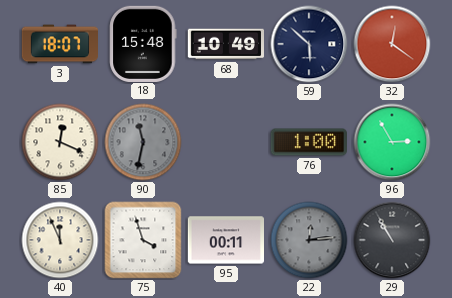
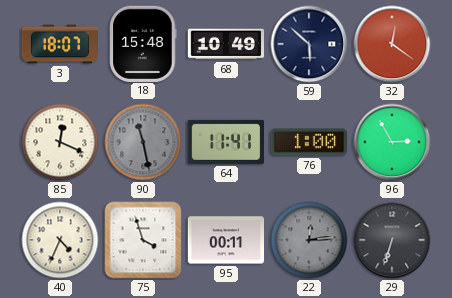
90: 11:32 -> 11:28
64: none -> 11:41
40: 11:56 -> 4:34
29: 10:55 -> 6:33
